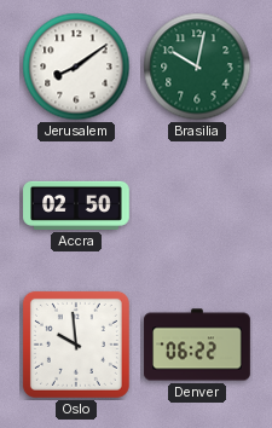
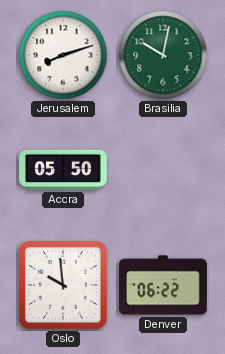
Jerusalem: 8:09 -> 8:12
Accra: 02:50 -> 05:50
